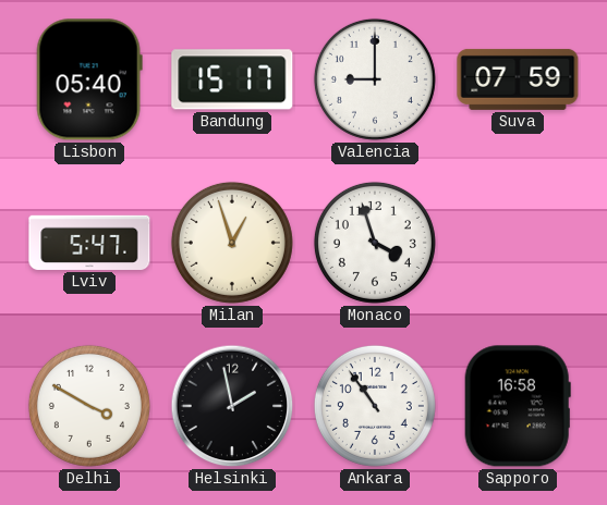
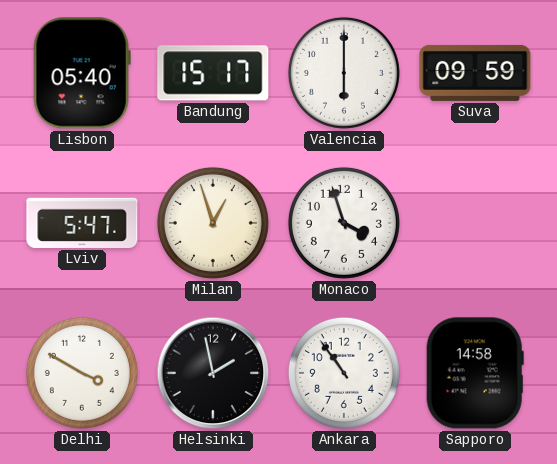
Valencia: 9:00 -> 6:00
Suva: 07:59 -> 09:59
Sapporo: 16:58 -> 14:58
